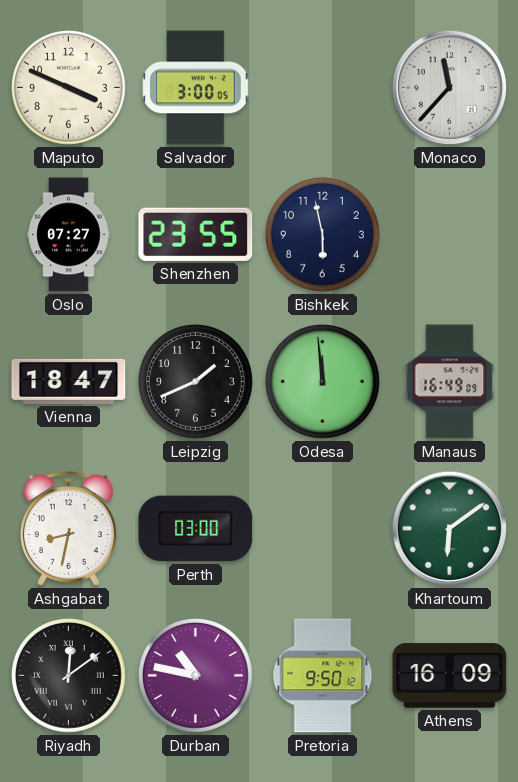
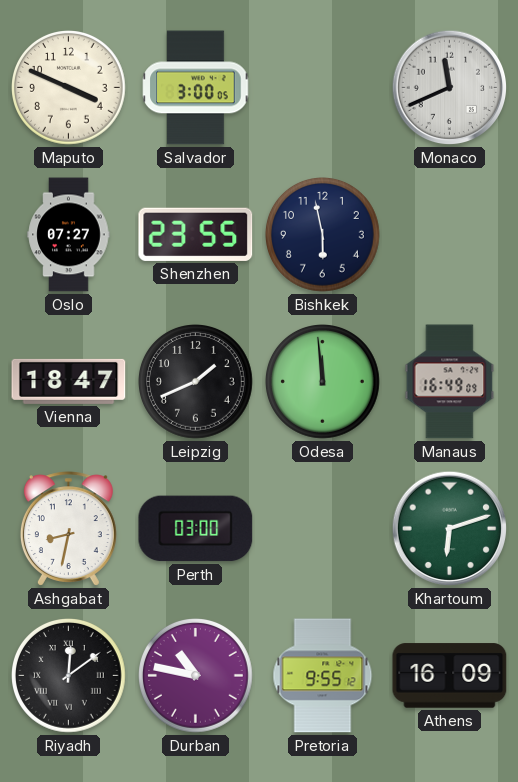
Monaco: 11:37 -> 11:41
Khartoum: 6:09 -> 6:12
Pretoria: 9:50 -> 9:55
